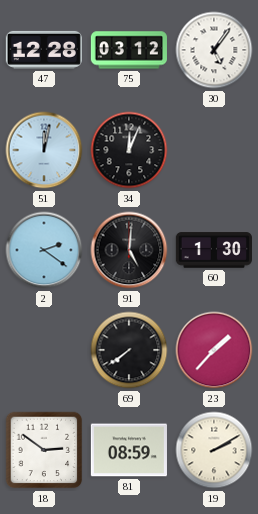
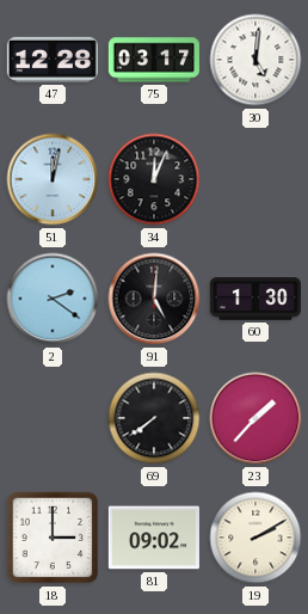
75: 03:12 -> 03:17
30: 5:06 -> 5:01
18: 2:51 -> 3:00
81: 08:59 -> 09:02
